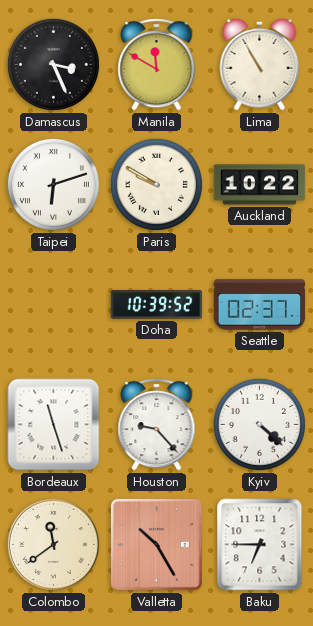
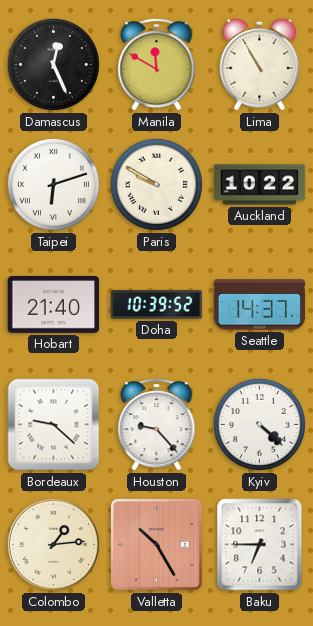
Damascus: 3:26 -> 12:26
Hobart: none -> 21:40
Seattle: 02:37 -> 14:37
Bordeaux: 11:27 -> 9:22
Colombo: 11:39 -> 1:14
